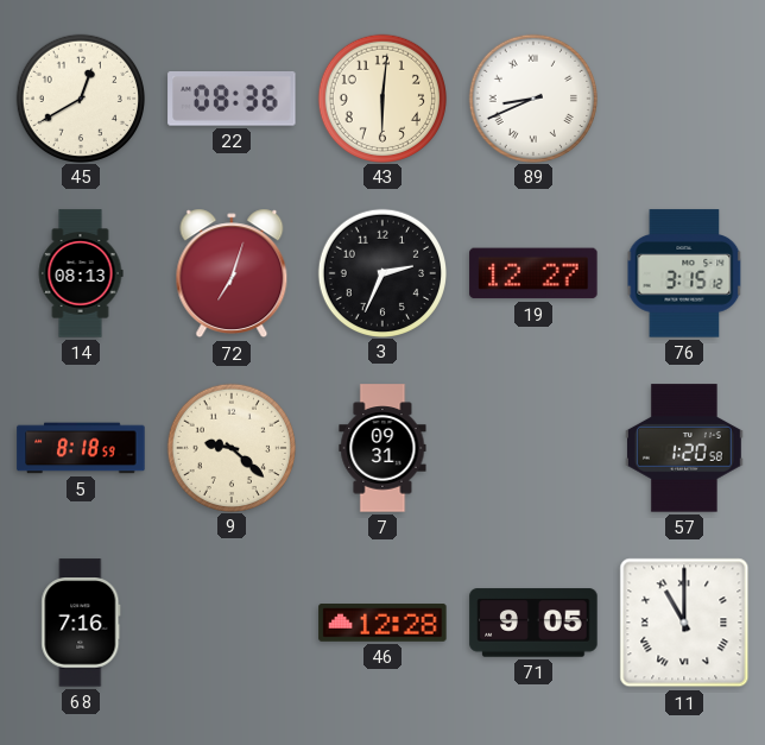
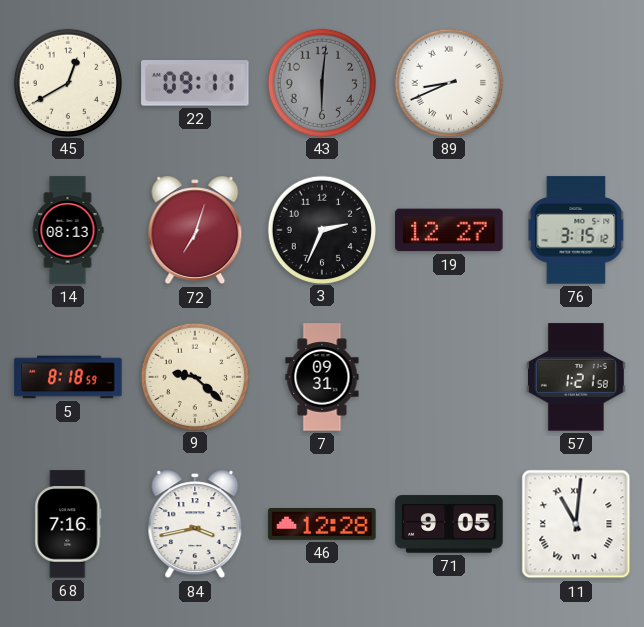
22: 08:36 -> 09:11
43 dial: cream -> grey
57: 1:20 -> 1:21
84: none -> 3:43
11: 11:00 -> 11:01
